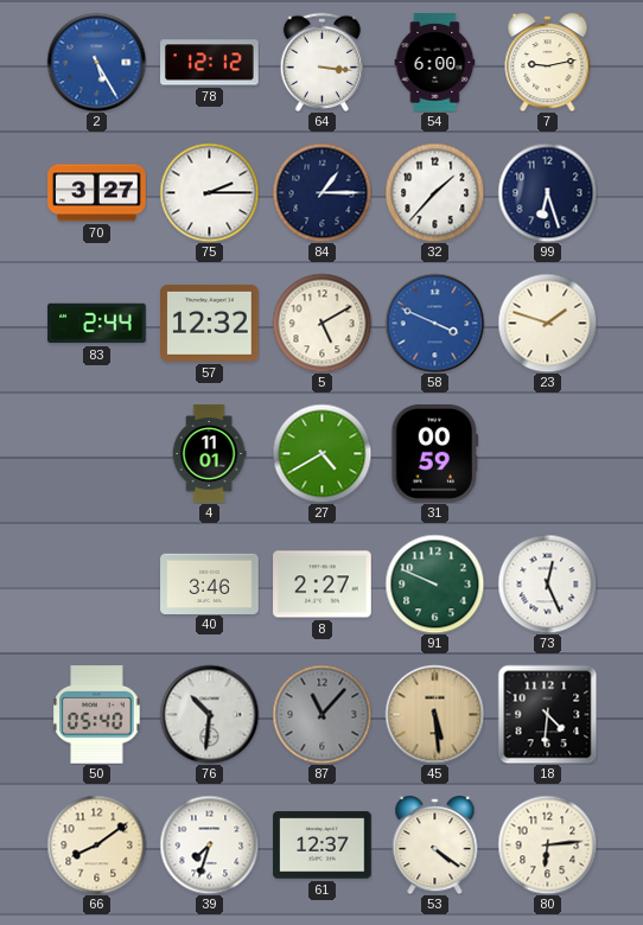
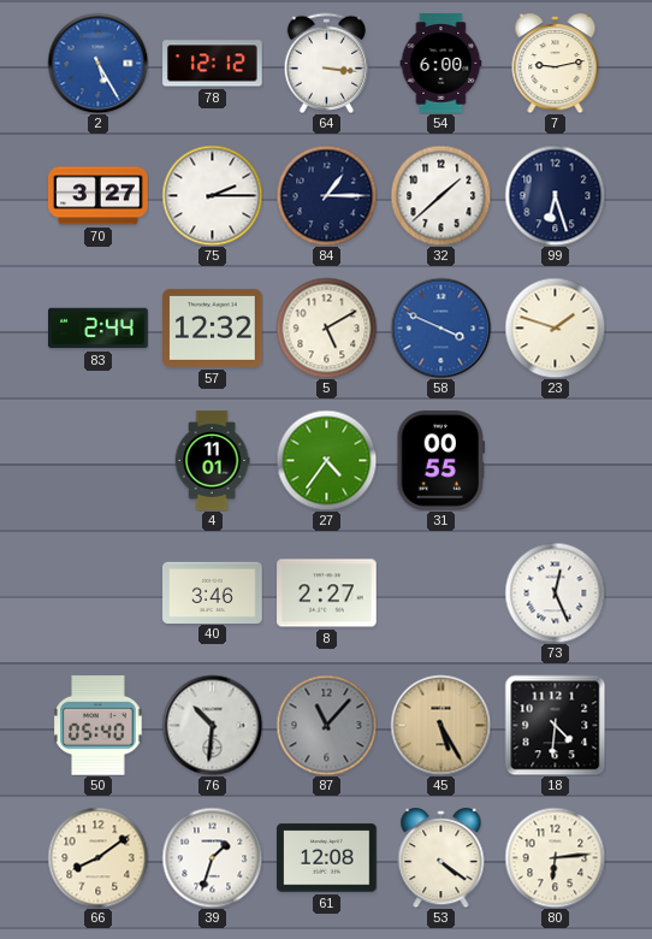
32: 1:37 -> 1:38
27: 4:40 -> 4:36
31: 00:59 -> 00:55
91: 9:49 -> none
45: 5:29 -> 5:25
39: 7:33 -> 1:33
61: 12:37 -> 12:08
